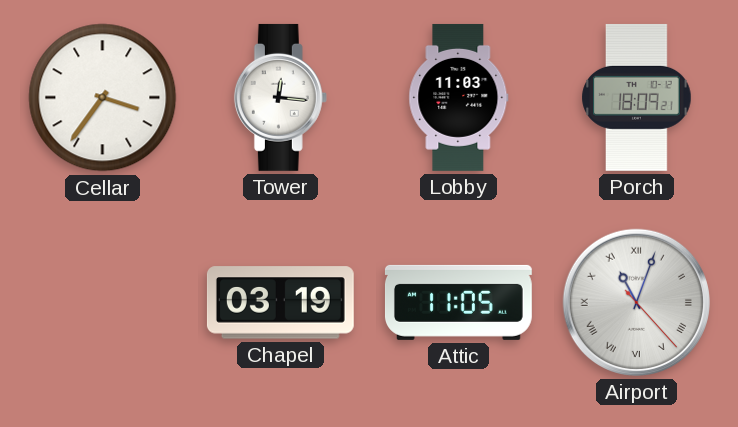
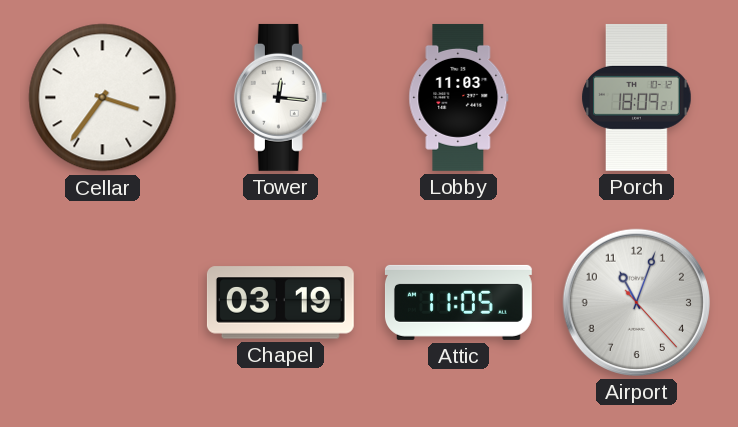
Airport numerals: Roman -> Arabic
